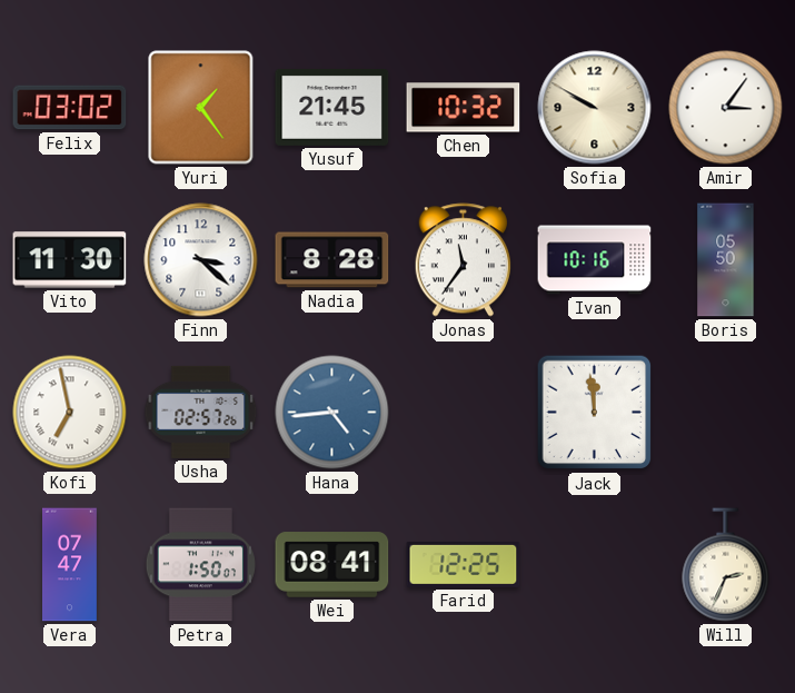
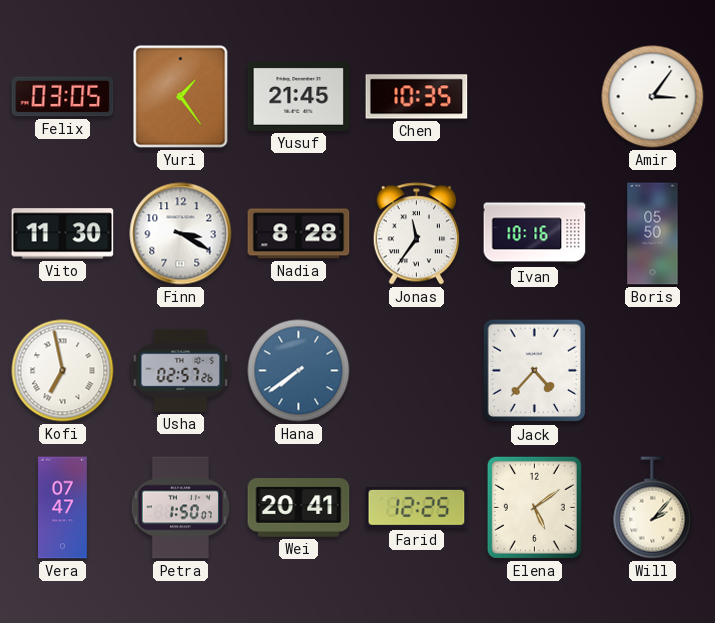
Felix: 03:02 -> 03:05
Chen: 10:32 -> 10:35
Sofia: 9:50 -> none
Finn: 3:22 -> 3:20
Hana: 4:44 -> 7:39
Jack: 11:59 -> 4:37
Wei: 08:41 -> 20:41
Elena: none -> 5:09
Will: 2:34 -> 2:07
